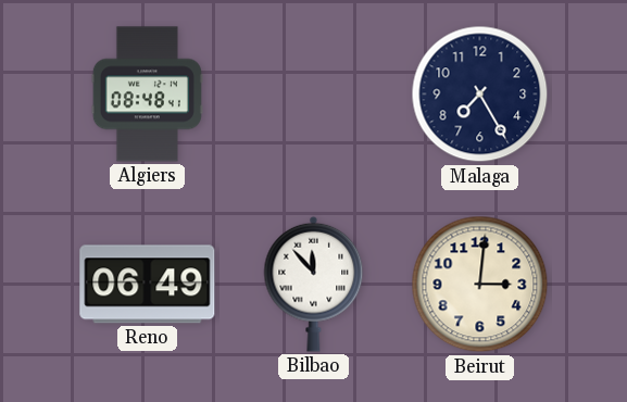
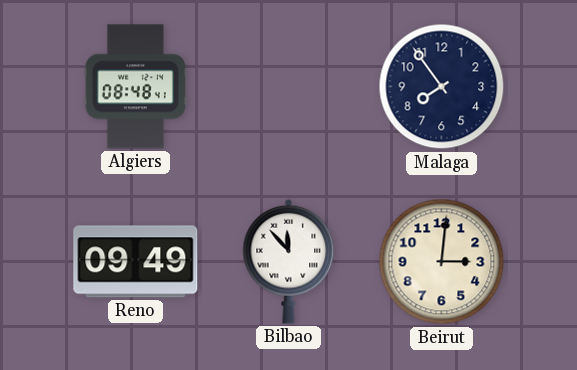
Malaga: 7:25 -> 7:54
Reno: 06:49 -> 09:49
